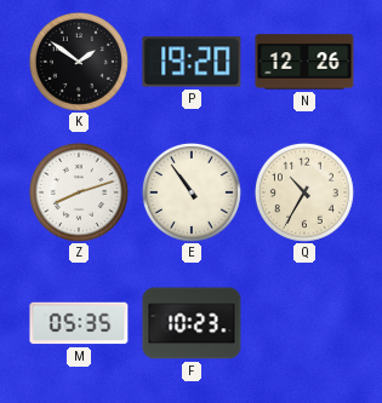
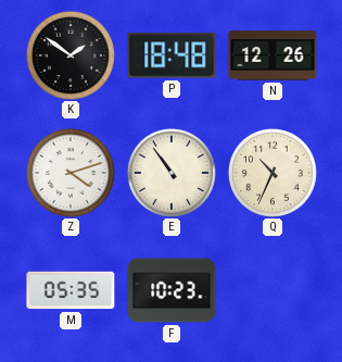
P: 19:20 -> 18:48
Z: 8:12 -> 4:12
Q: 10:35 -> 10:34
